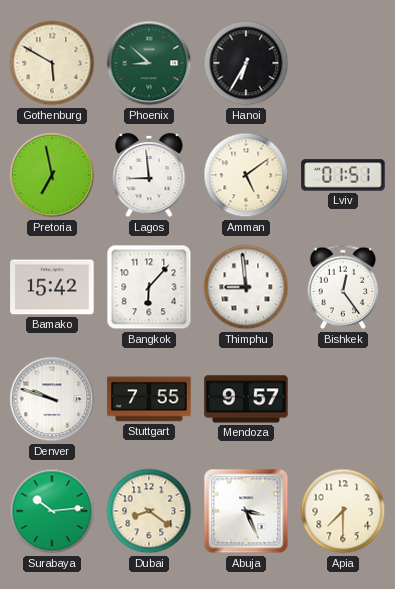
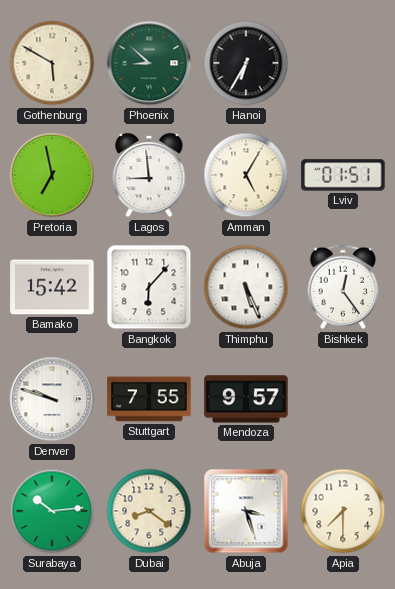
Amman: 5:09 -> 5:05
Thimphu: 8:59 -> 5:26
Abuja: 3:26 -> 3:27
